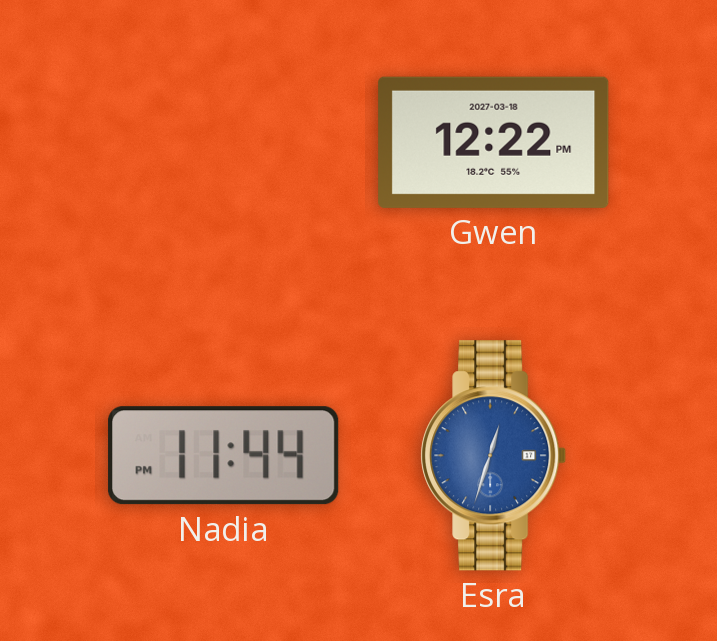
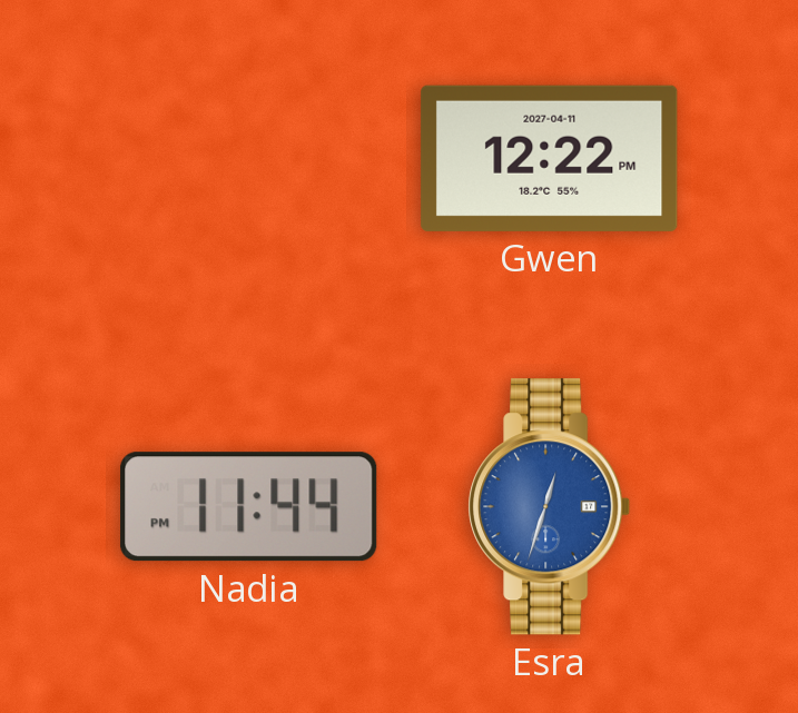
Gwen date: 2027-03-18 -> 2027-04-11
